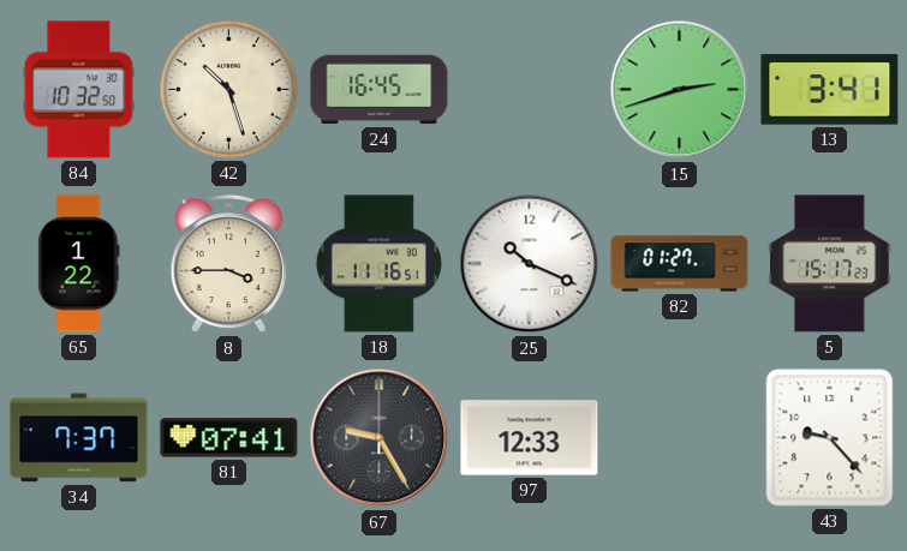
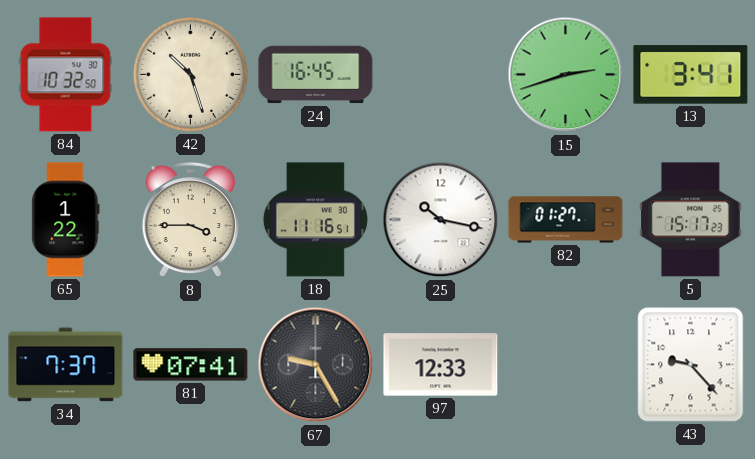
25: 10:19 -> 10:17
